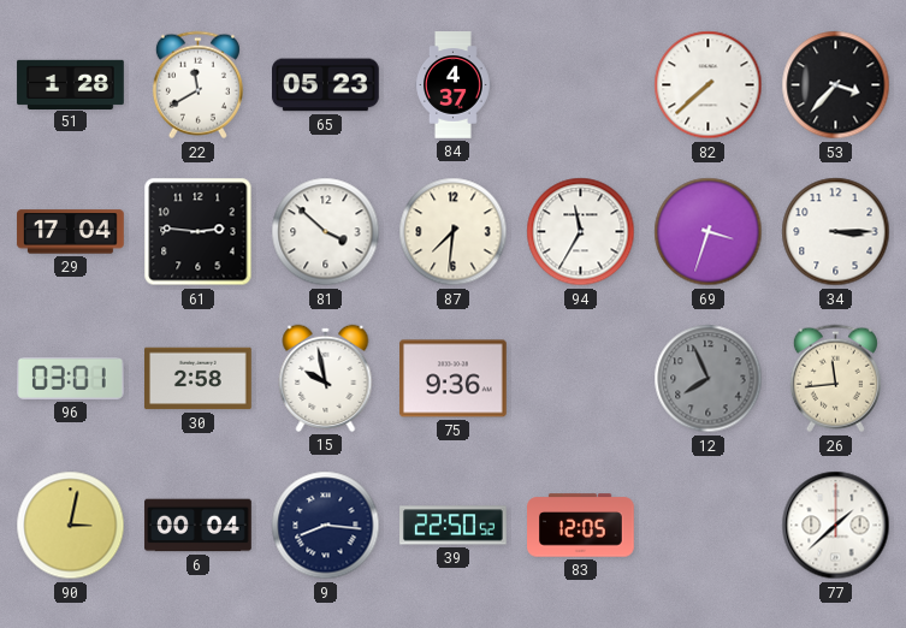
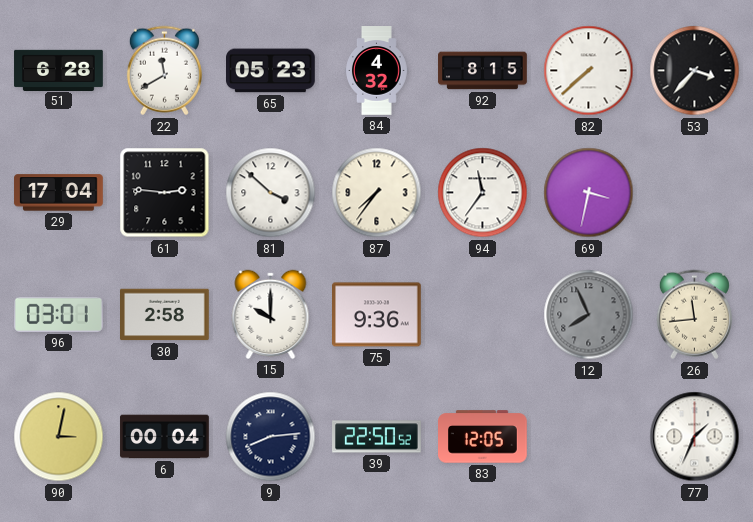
51: 1:28 -> 6:28
84: 4:37 -> 4:32
92: none -> 8:15
87: 7:31 -> 7:36
94: 11:35 -> 11:36
69: 3:33 -> 3:32
34: 3:15 -> none
15: 9:58 -> 10:00
9: 8:16 -> 8:14
77: 1:38 -> 1:34
